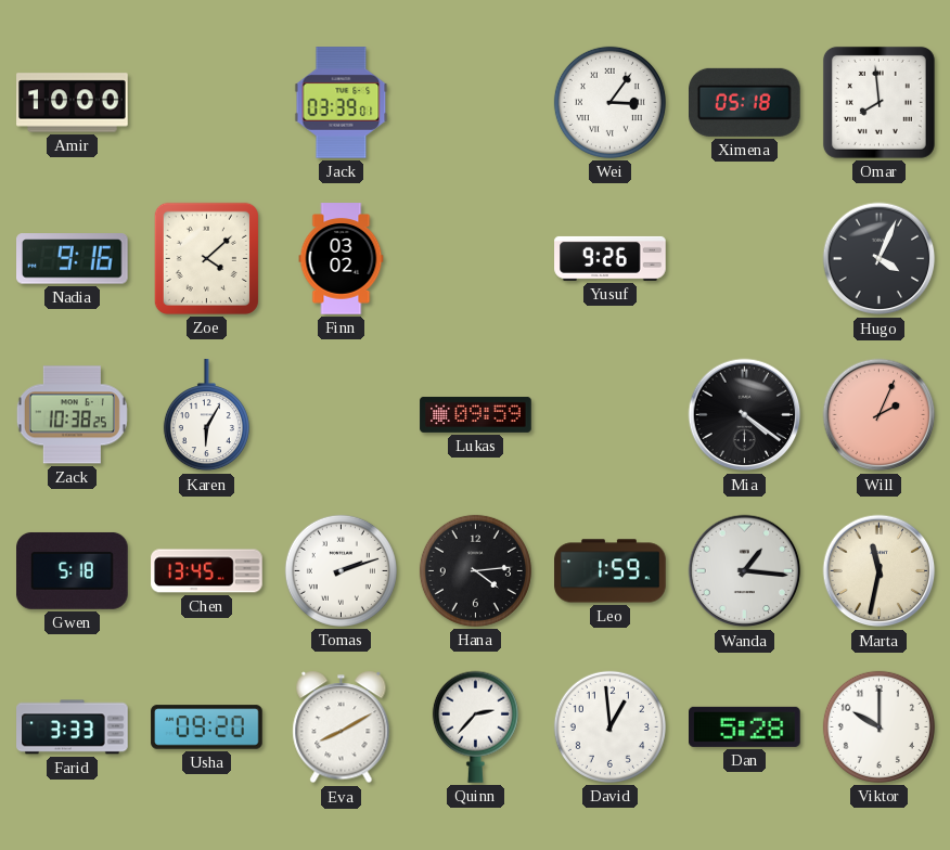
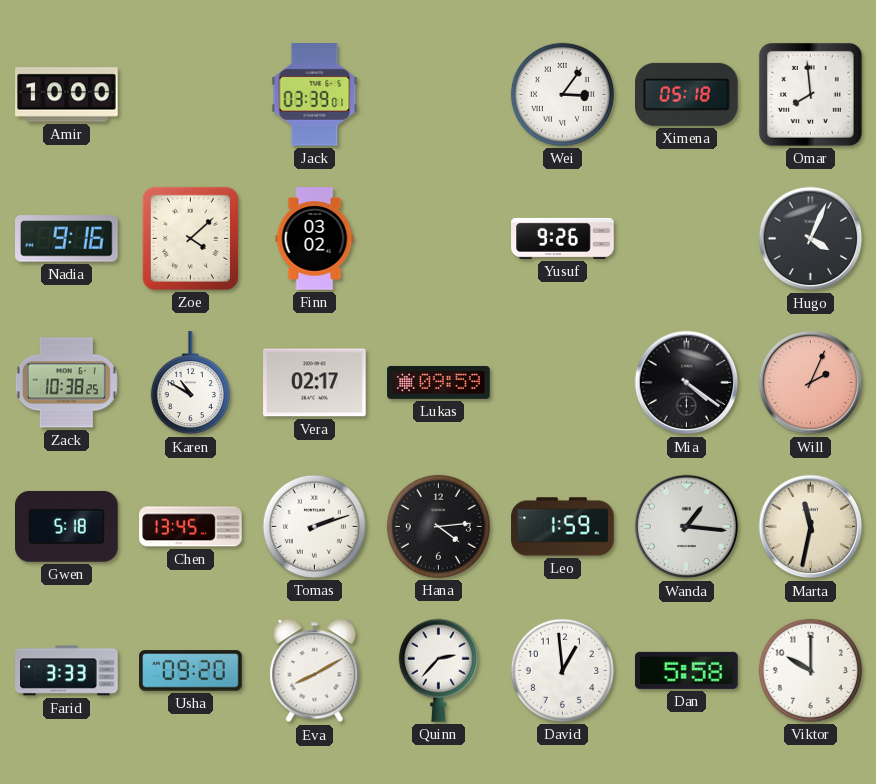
Karen: 6:05 -> 10:50
Vera: none -> 02:17
Dan: 5:28 -> 5:58
